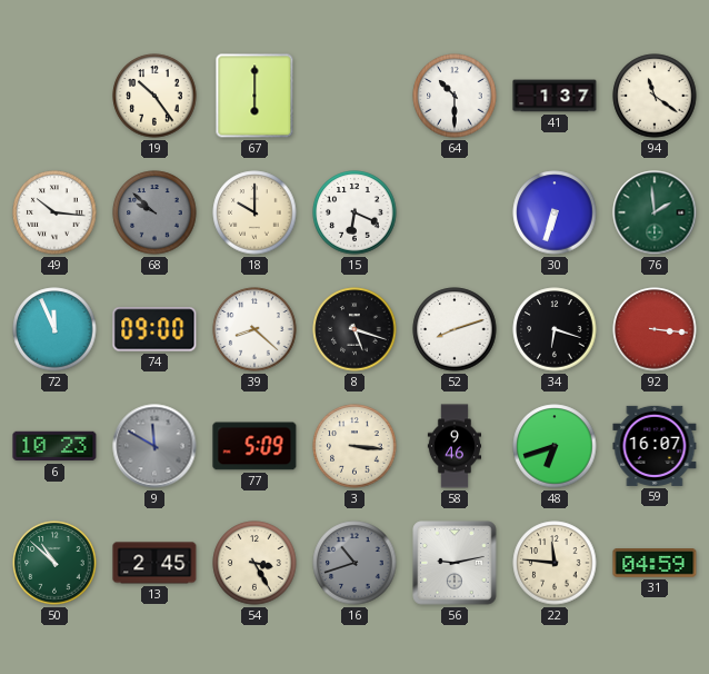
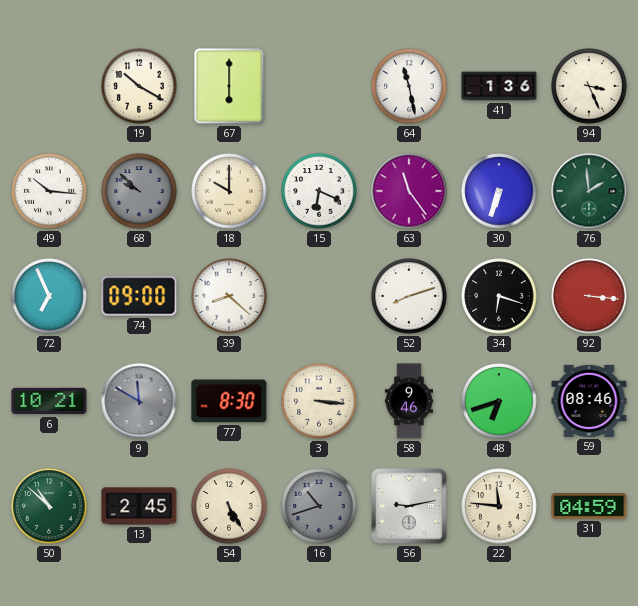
19: 10:24 -> 10:20
64: 10:30 -> 11:28
41: 1:37 -> 1:36
94: 11:21 -> 3:26
63: none -> 11:24
72: 11:56 -> 6:56
8: 5:18 -> none
6: 10:23 -> 10:21
77: 5:09 -> 8:30
59: 16:07 -> 08:46
54: 3:25 -> 5:25
